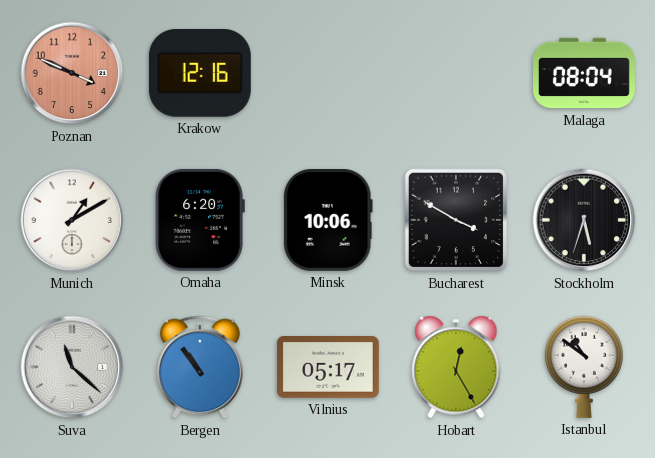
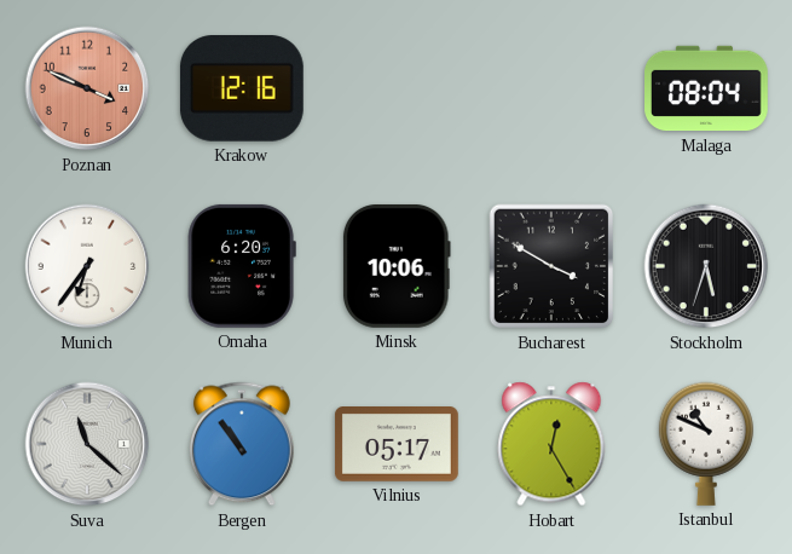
Munich: 1:10 -> 6:36
Istanbul: 10:51 -> 10:49
